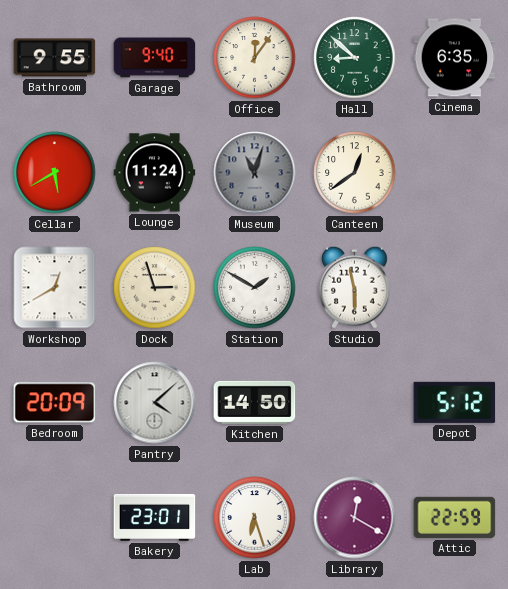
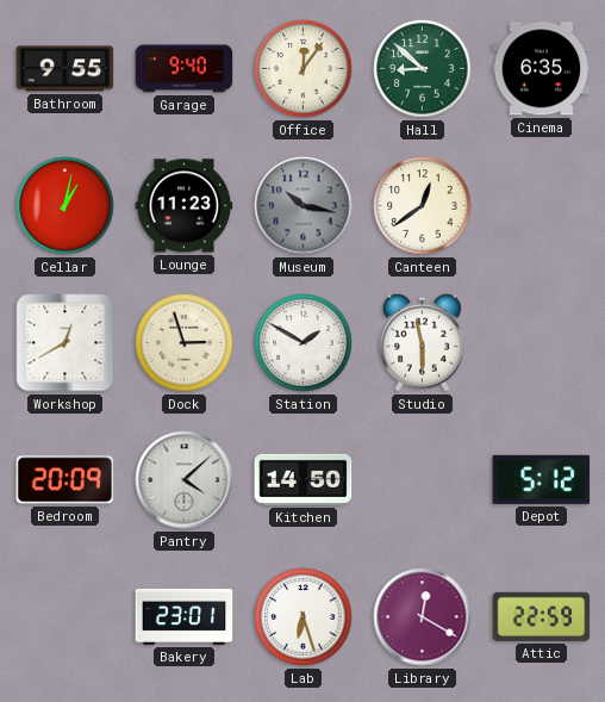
Cellar: 5:40 -> 1:02
Lounge: 11:24 -> 11:23
Museum: 11:03 -> 10:17
